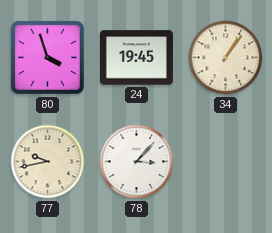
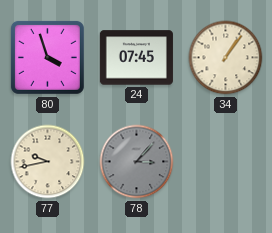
24: 19:45 -> 07:45
78 dial: white -> grey
